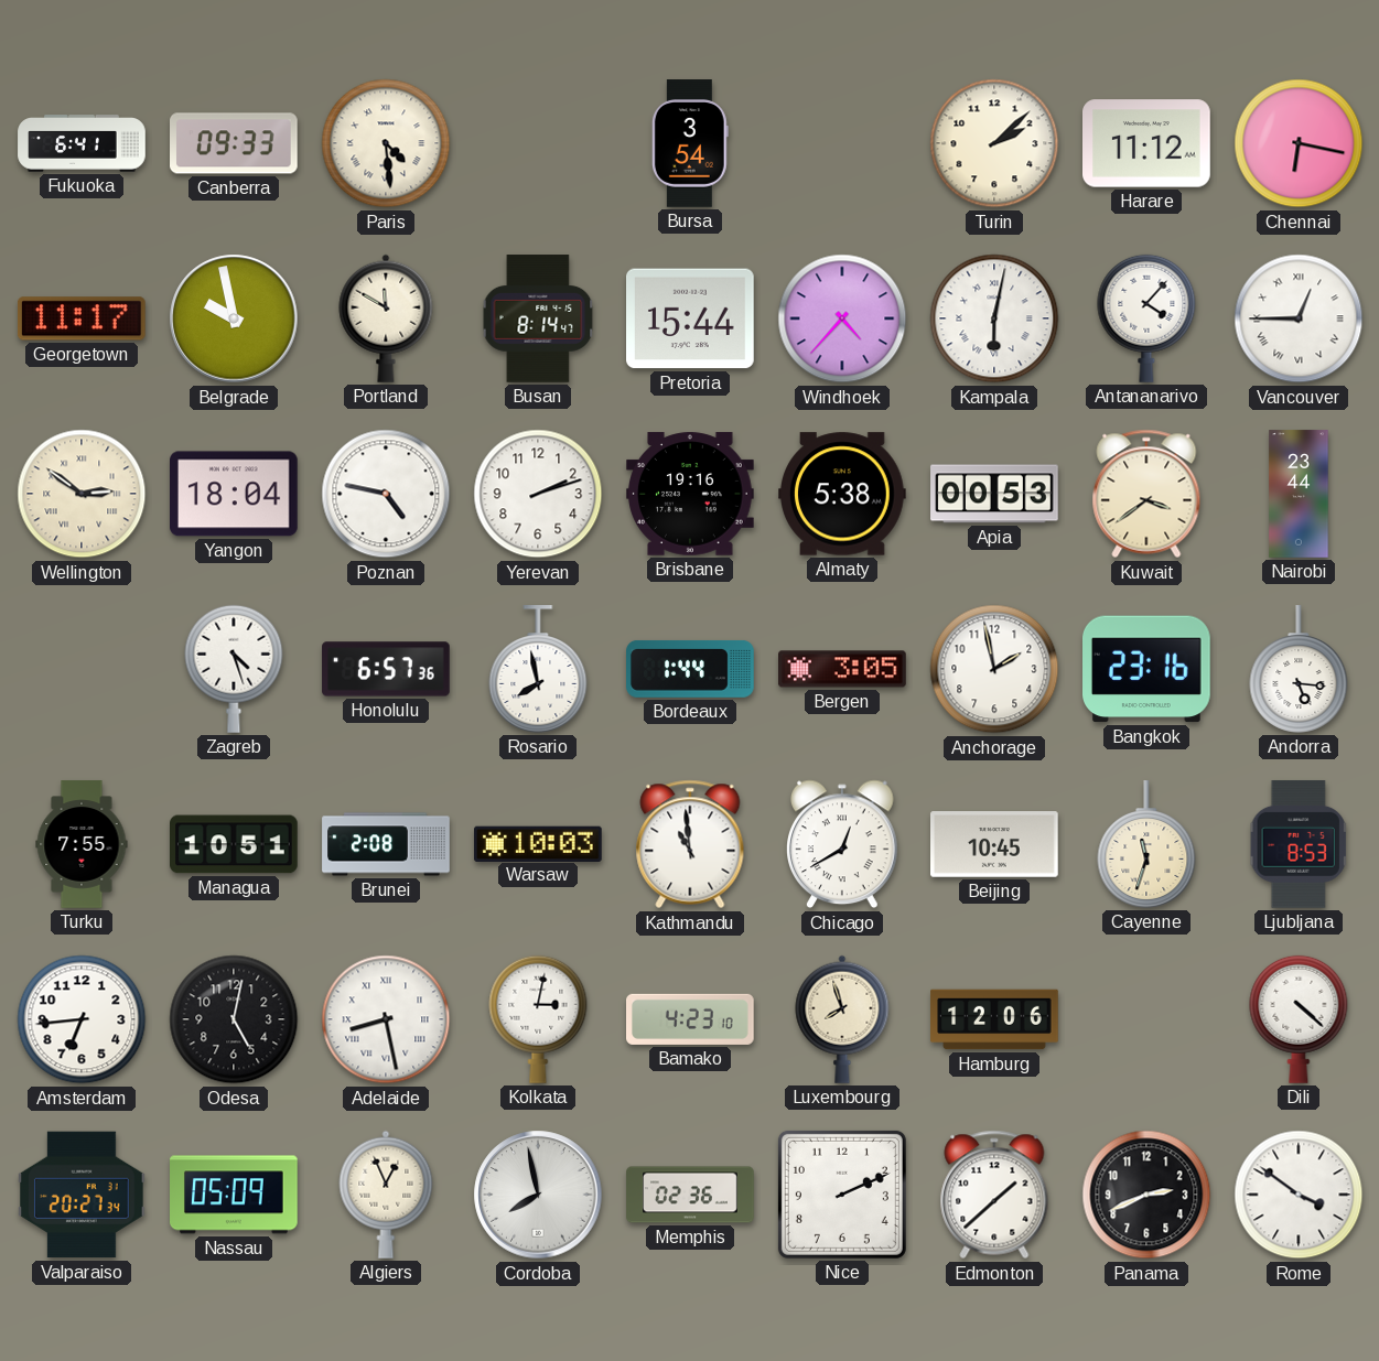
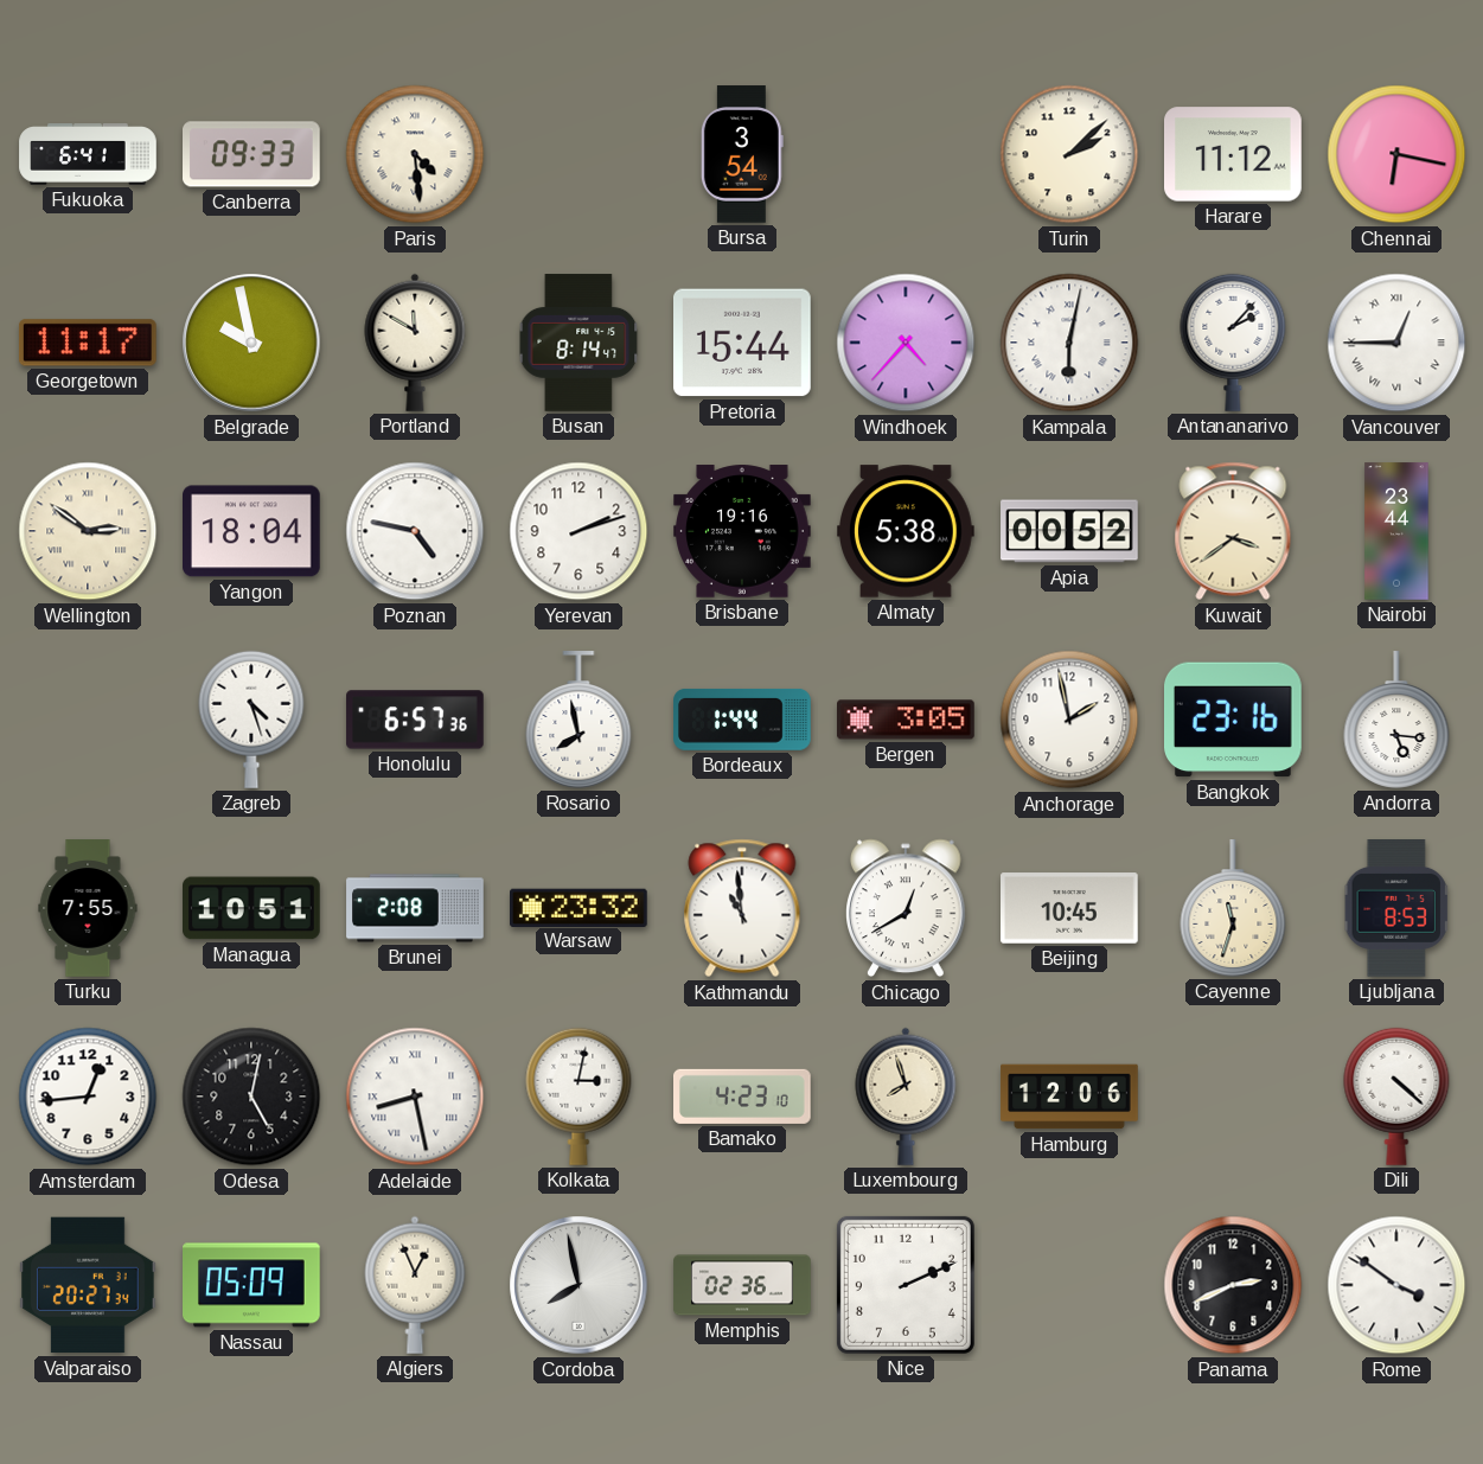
Antananarivo: 4:07 -> 2:07
Apia: 00:53 -> 00:52
Warsaw: 10:03 -> 23:32
Amsterdam: 6:44 -> 12:44
Edmonton: 1:38 -> none
